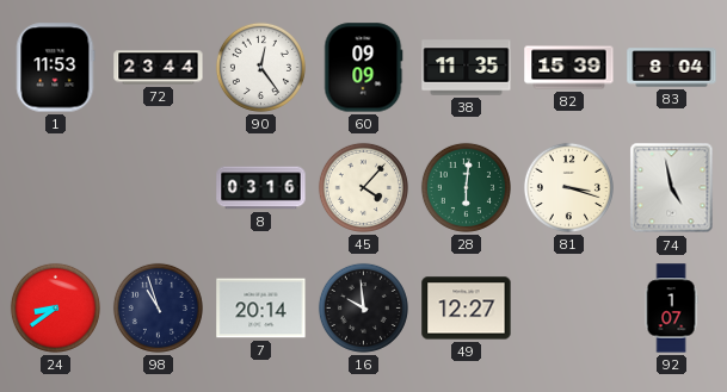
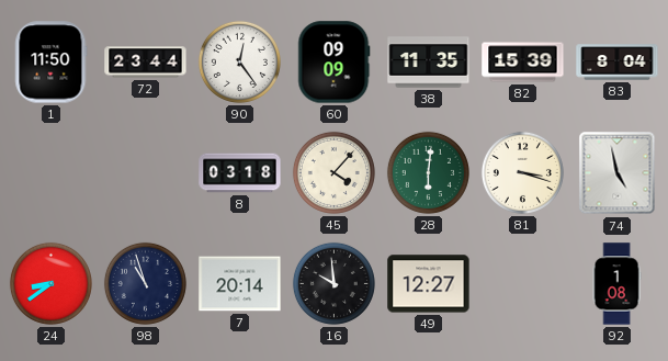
1: 11:53 -> 11:50
8: 03:16 -> 03:18
92: 1:07 -> 1:08
